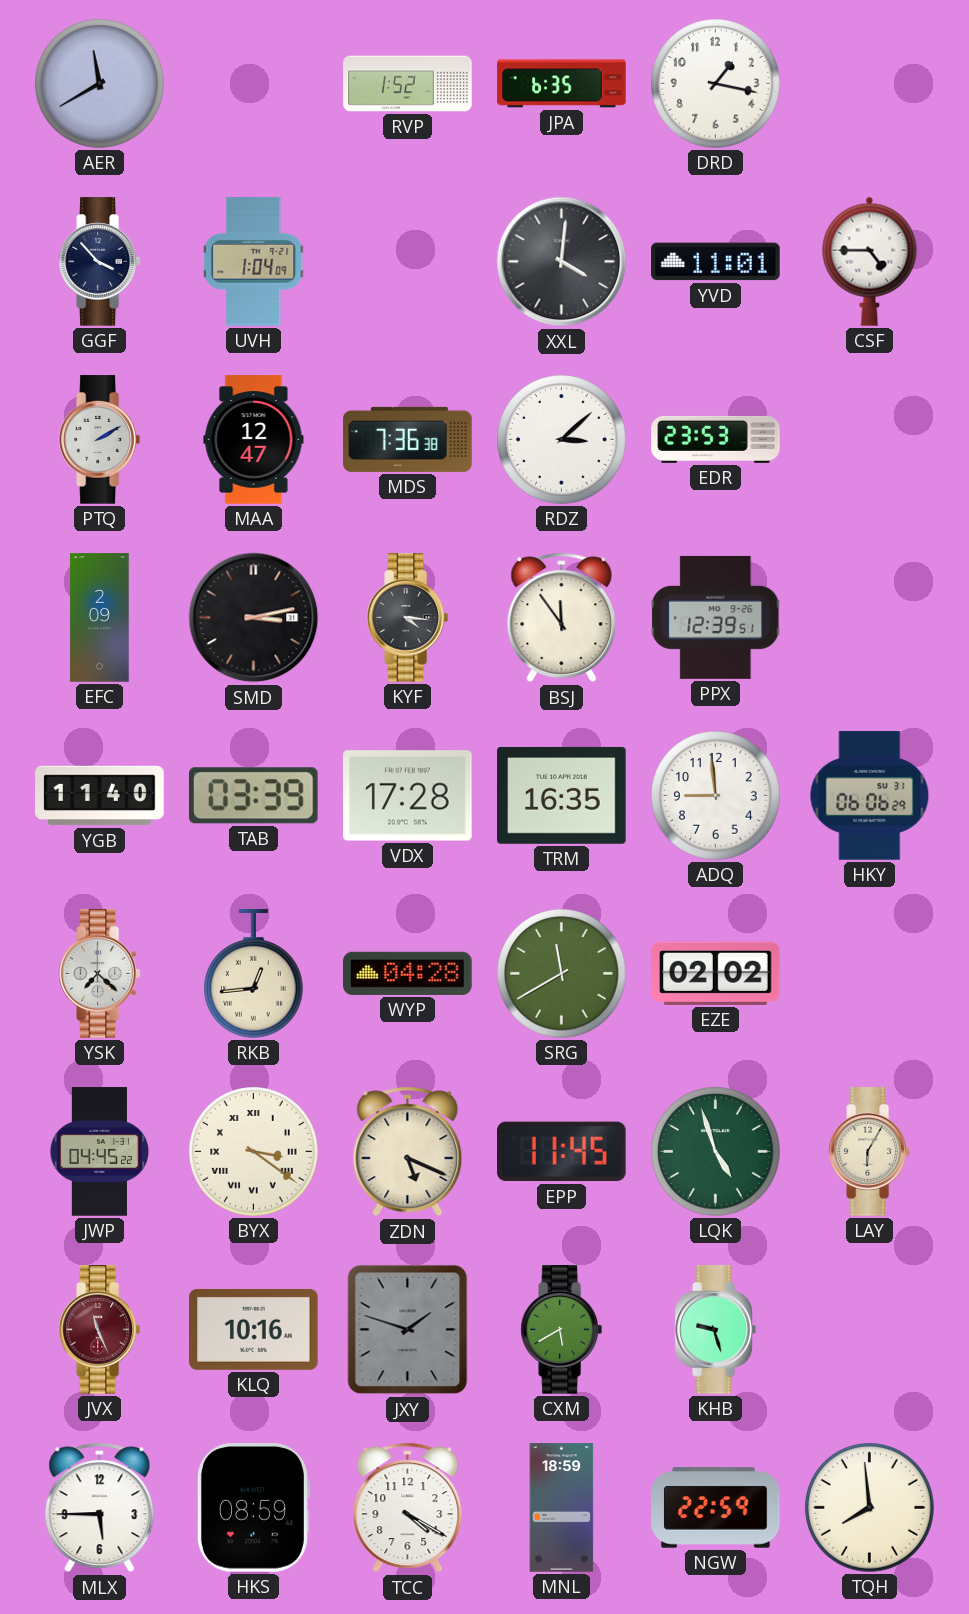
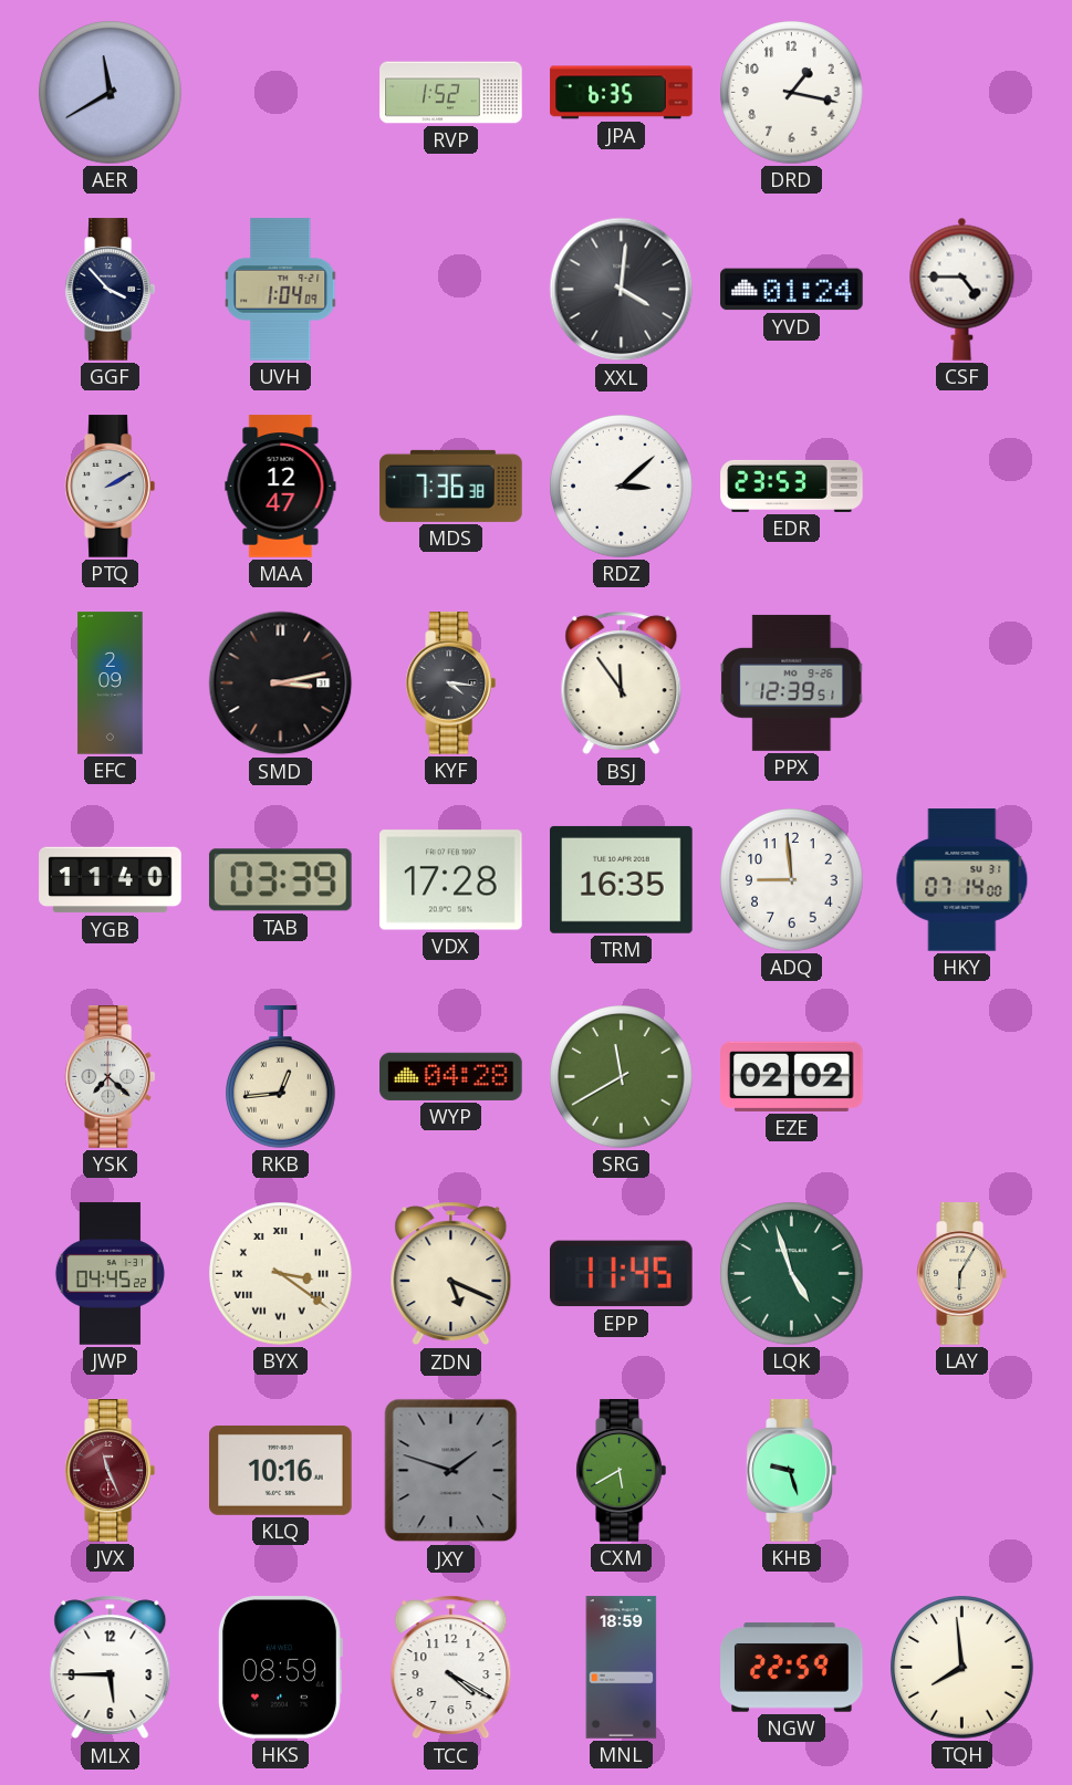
YVD: 11:01 -> 01:24
HKY: 06:06 -> 07:14
